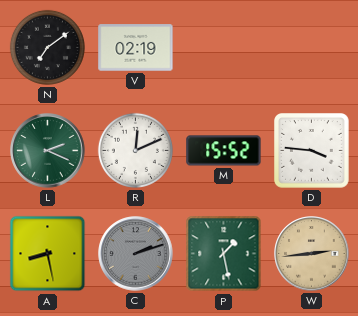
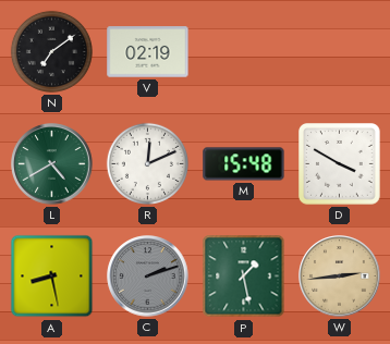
L: 2:19 -> 4:40
M: 15:52 -> 15:48
D: 3:46 -> 3:50
